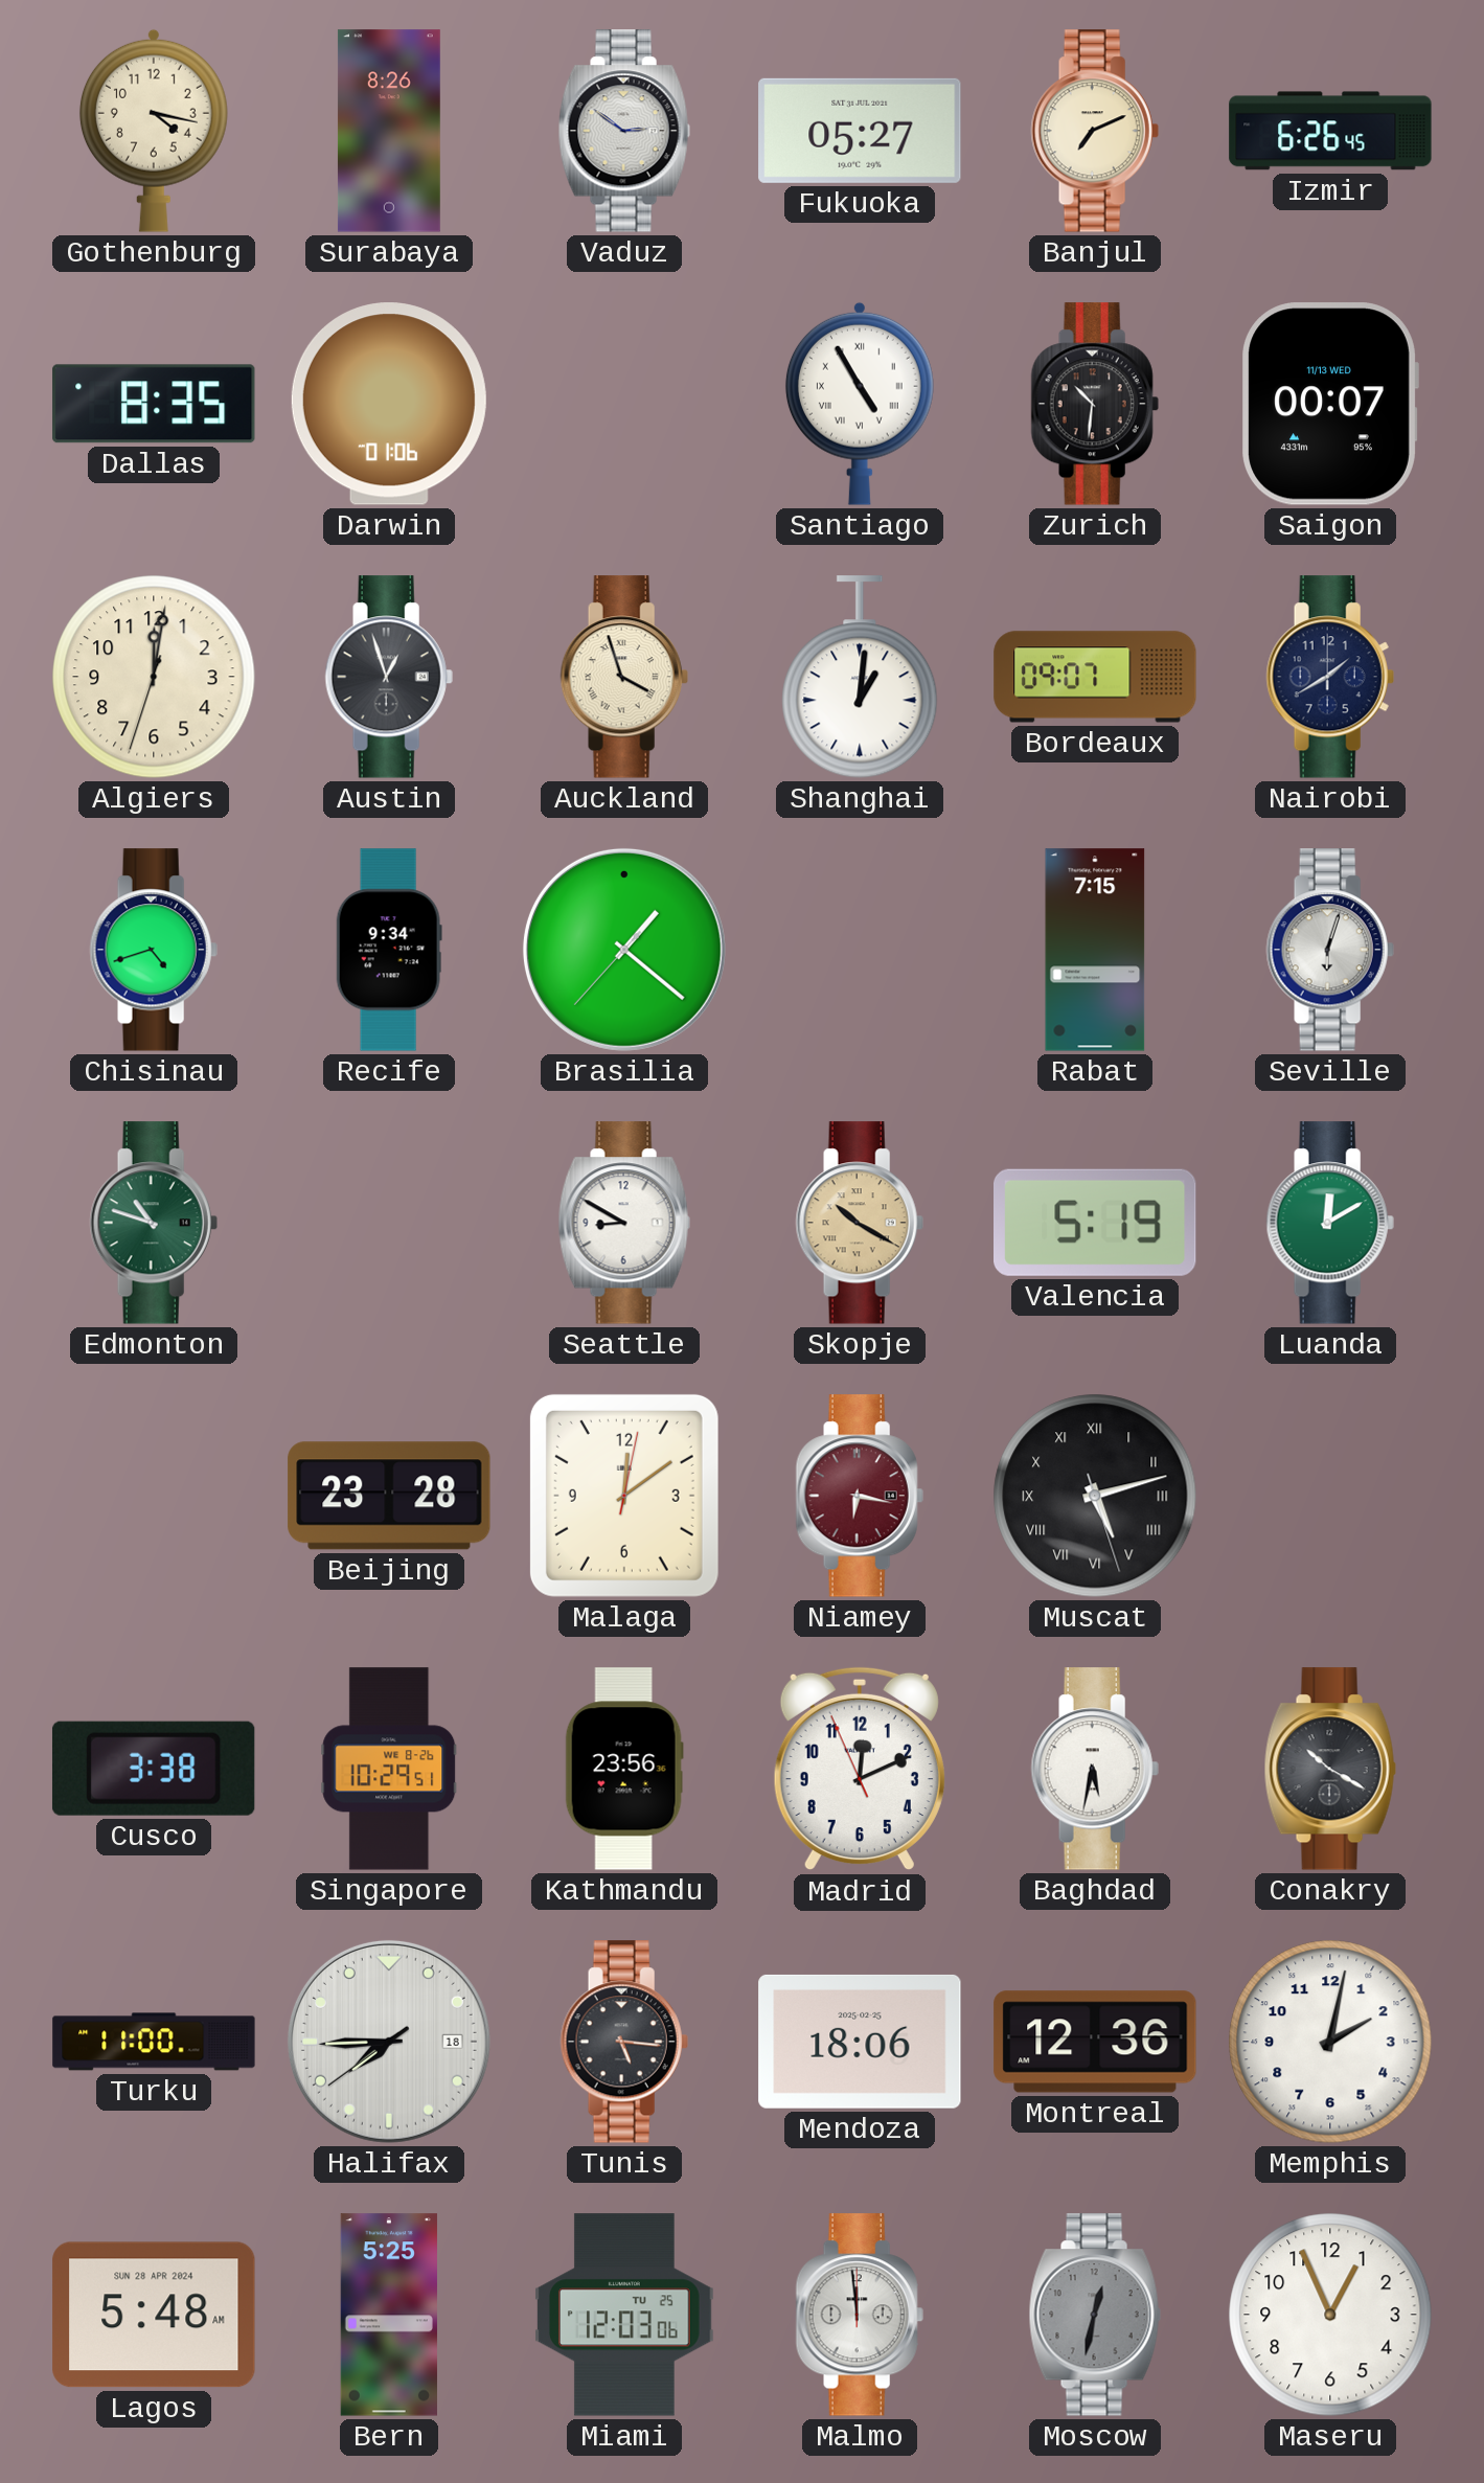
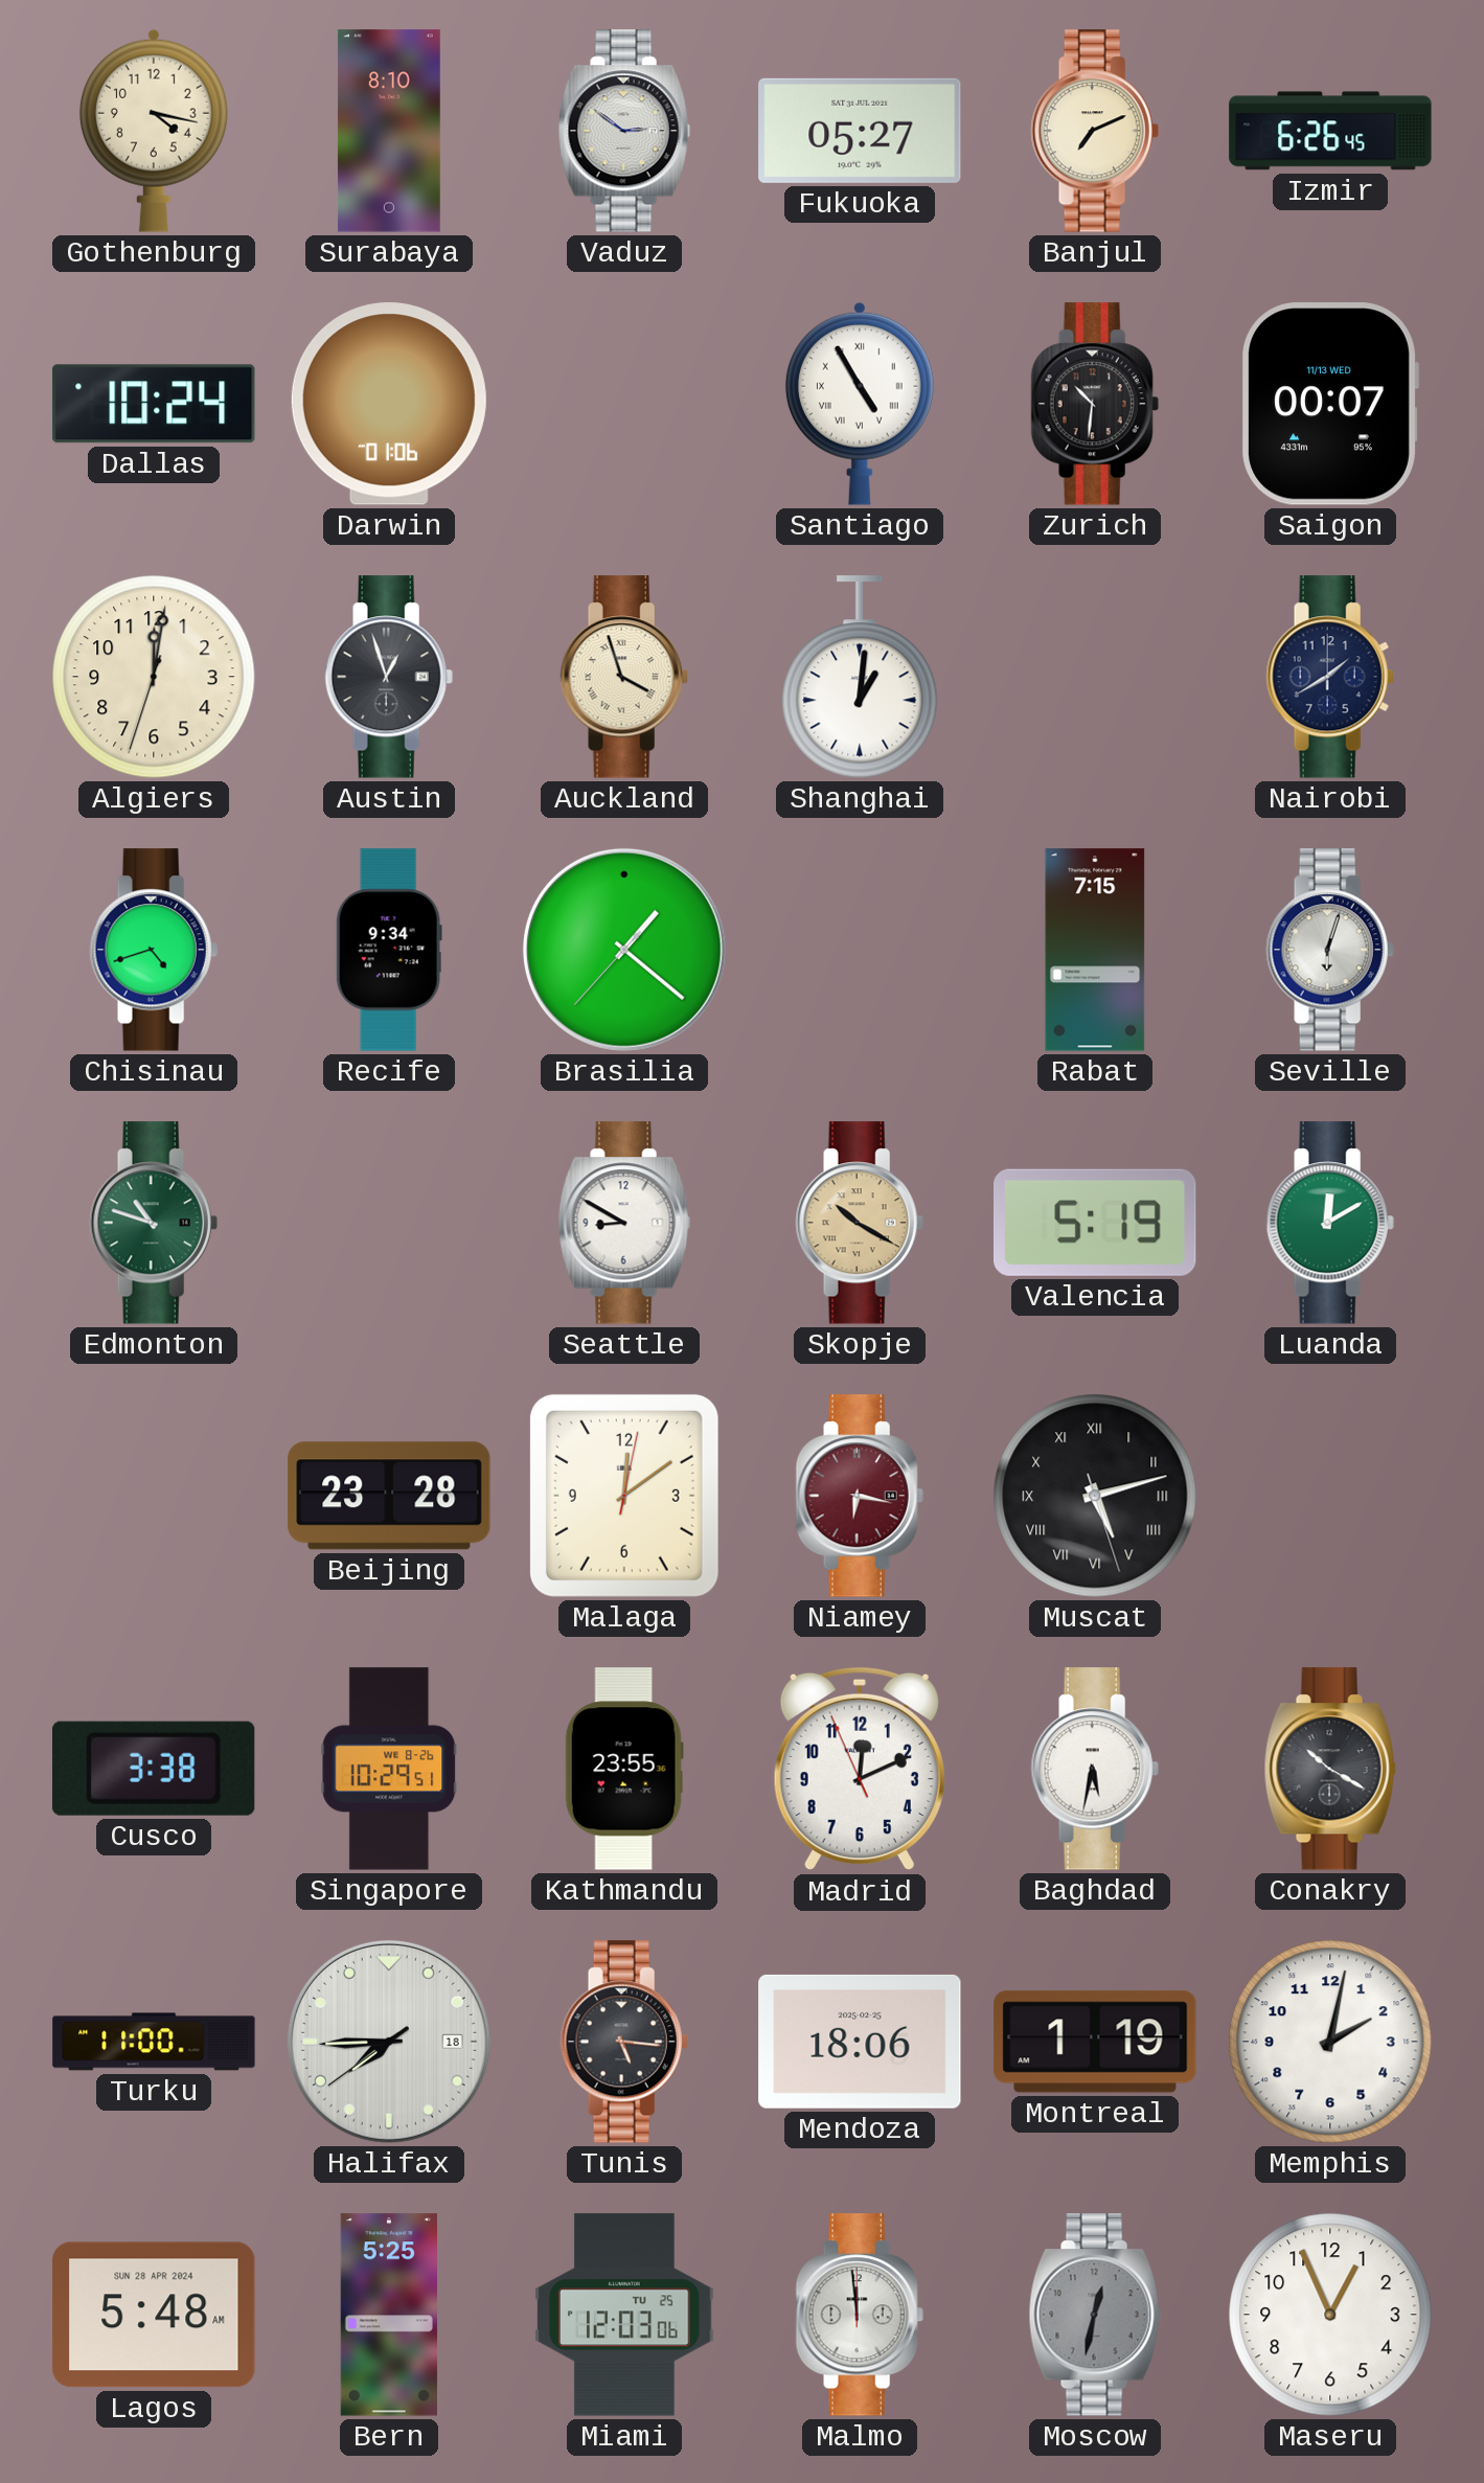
Surabaya: 8:26 -> 8:10
Dallas: 8:35 -> 10:24
Bordeaux: 09:07 -> none
Kathmandu: 23:56 -> 23:55
Montreal: 12:36 -> 1:19
